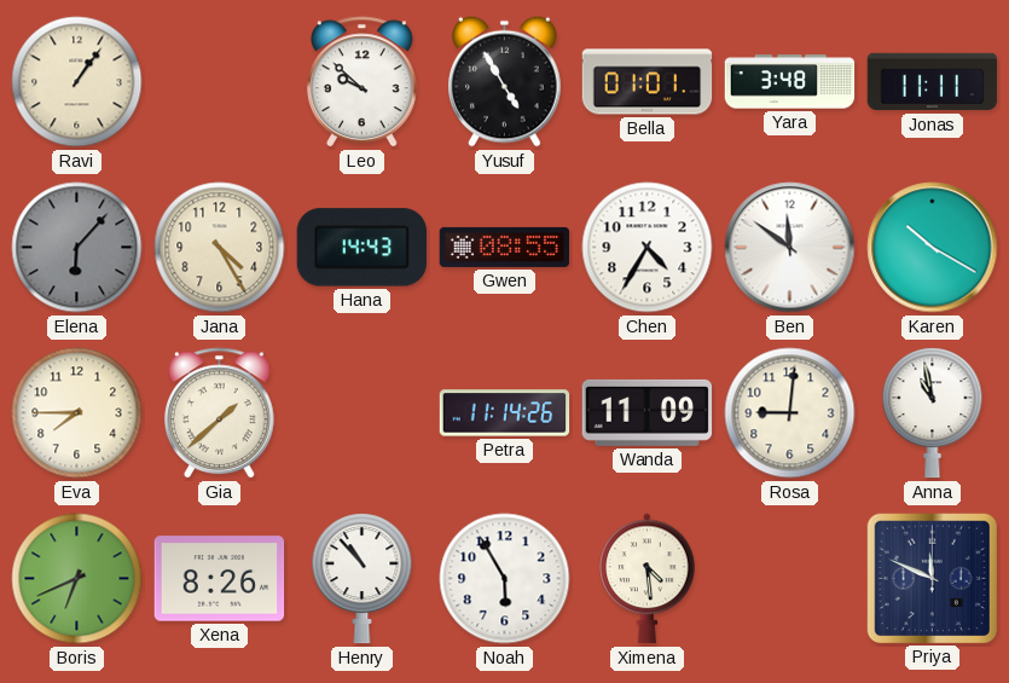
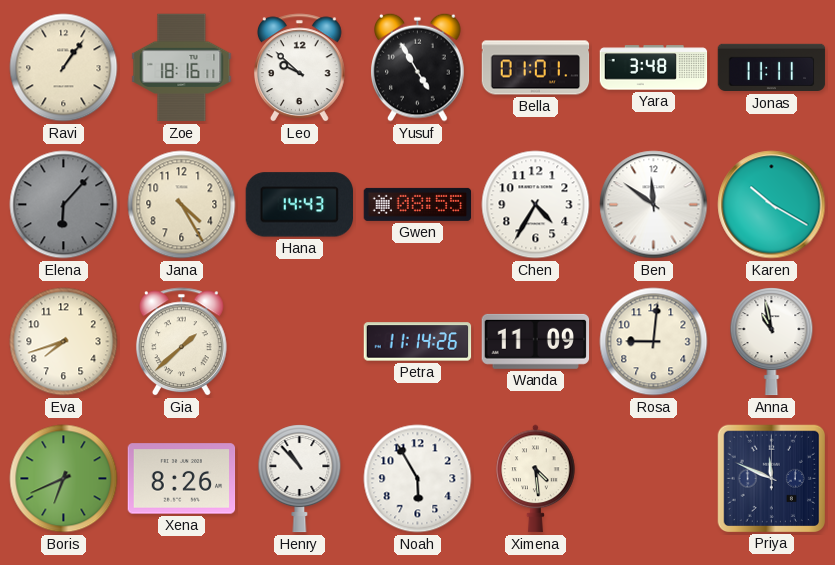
Zoe: none -> 18:16
Eva: 7:45 -> 7:42
